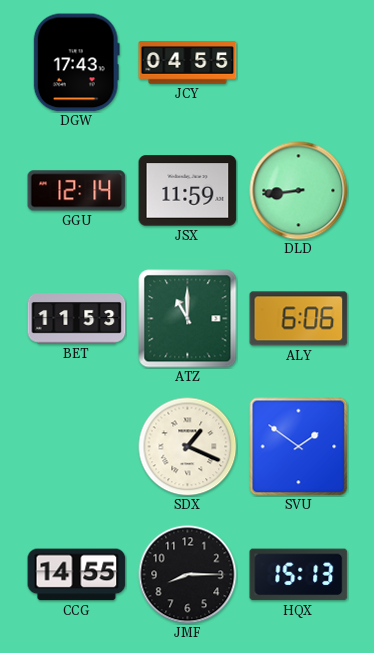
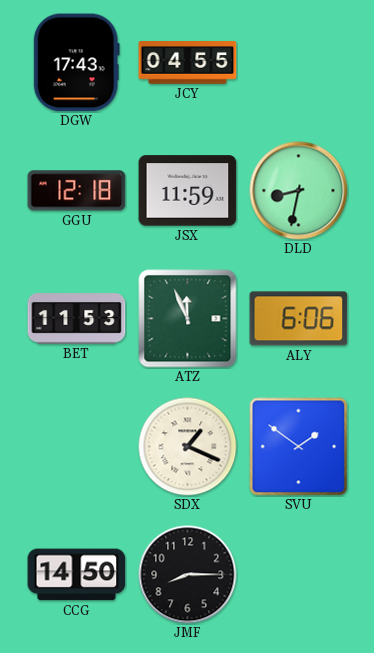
GGU: 12:14 -> 12:18
DLD: 8:44 -> 8:32
ATZ: 11:00 -> 11:56
CCG: 14:55 -> 14:50
HQX: 15:13 -> none
